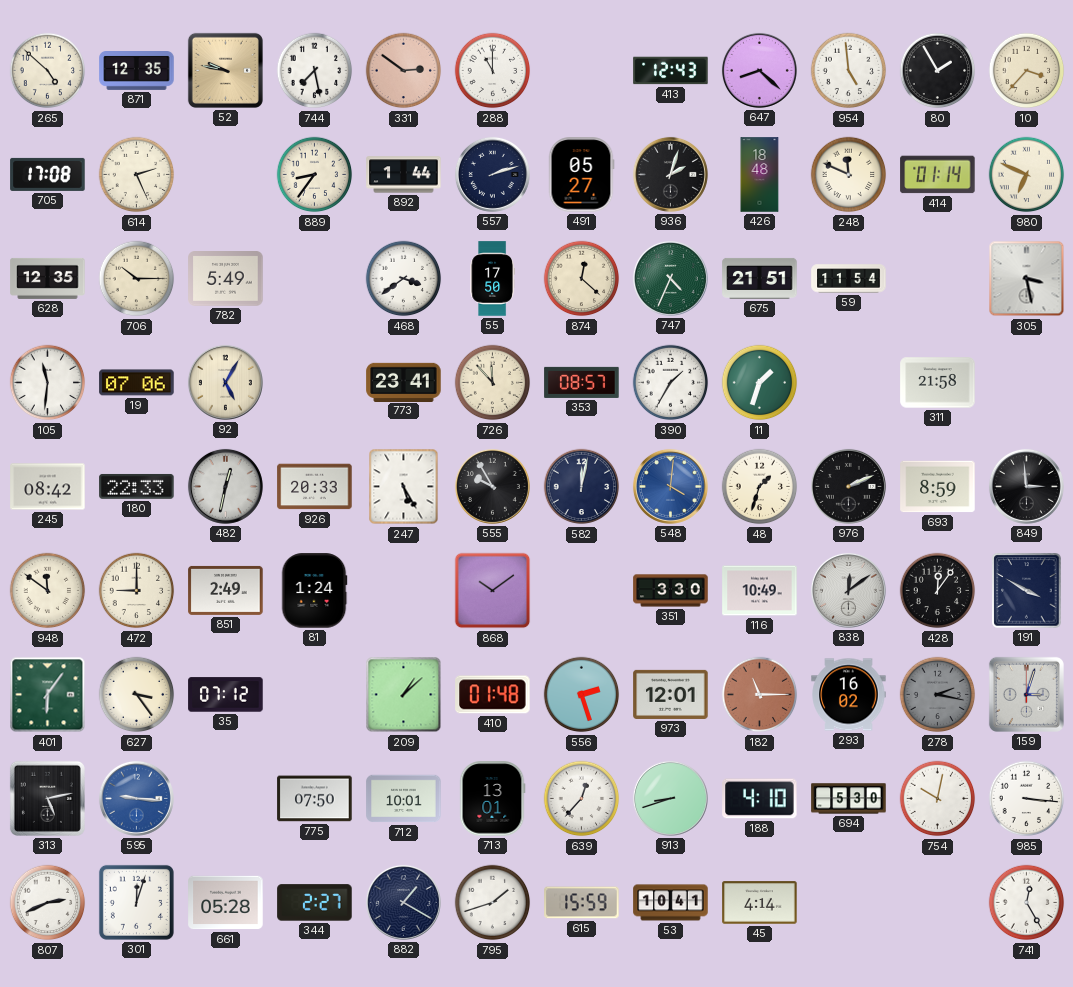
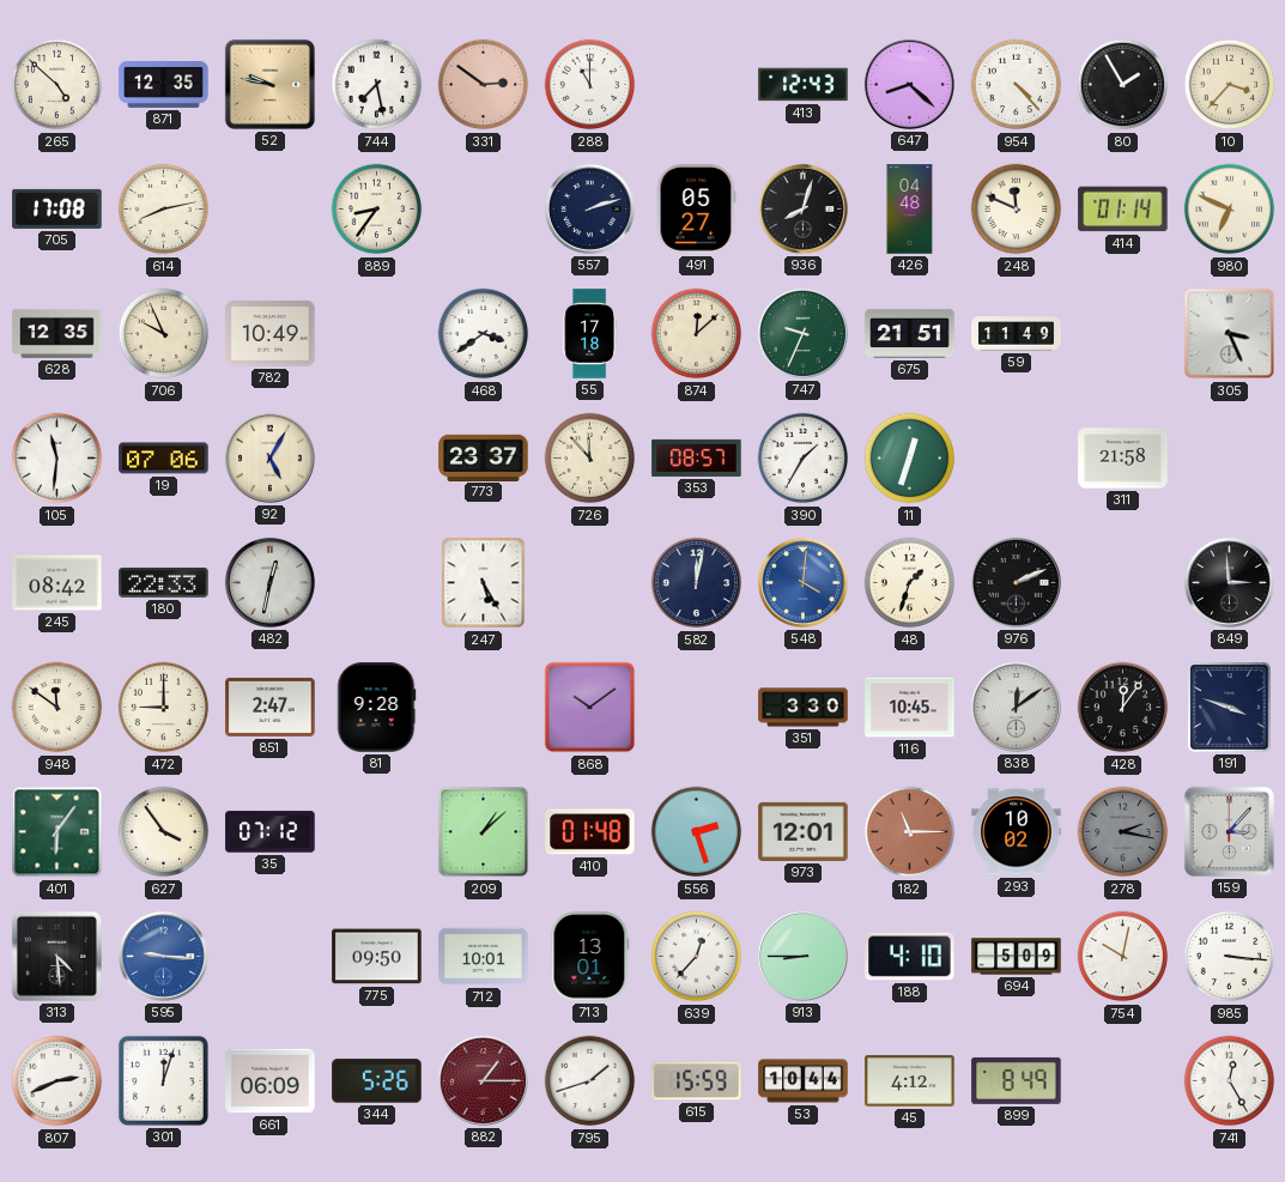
954: 4:59 -> 4:23
614: 2:26 -> 8:13
892: 1:44 -> none
936: 2:03 -> 8:03
426: 18:48 -> 04:48
706: 10:15 -> 9:56
782: 5:49 -> 10:49
55: 17:50 -> 17:18
874: 12:22 -> 12:08
747: 4:34 -> 9:34
59: 11:54 -> 11:49
305: 3:28 -> 3:26
773: 23:41 -> 23:37
11: 1:33 -> 12:33
926: 20:33 -> none
555: 9:55 -> none
693: 8:59 -> none
851: 2:49 -> 2:47
81: 1:24 -> 9:28
116: 10:49 -> 10:45
191: 3:50 -> 3:48
627: 3:24 -> 3:54
293: 16:02 -> 10:02
159: 3:03 -> 3:07
313: 5:13 -> 4:29
775: 07:50 -> 09:50
913: 8:42 -> 8:45
694: 5:30 -> 5:09
661: 05:28 -> 06:09
344: 2:27 -> 5:26
882: 1:20 -> 1:15
882 dial: navy -> burgundy
53: 10:41 -> 10:44
45: 4:14 -> 4:12
899: none -> 8:49
